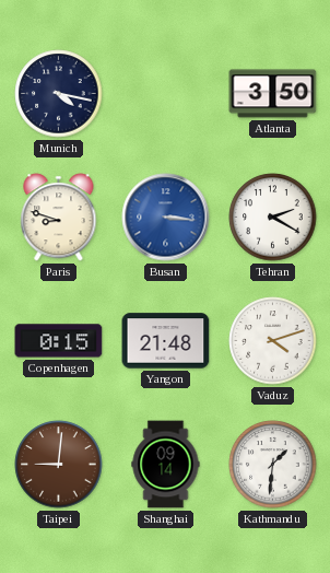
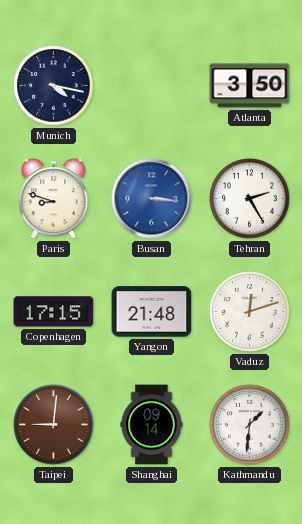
Tehran: 2:20 -> 2:25
Copenhagen: 0:15 -> 17:15
Vaduz: 4:12 -> 12:12
